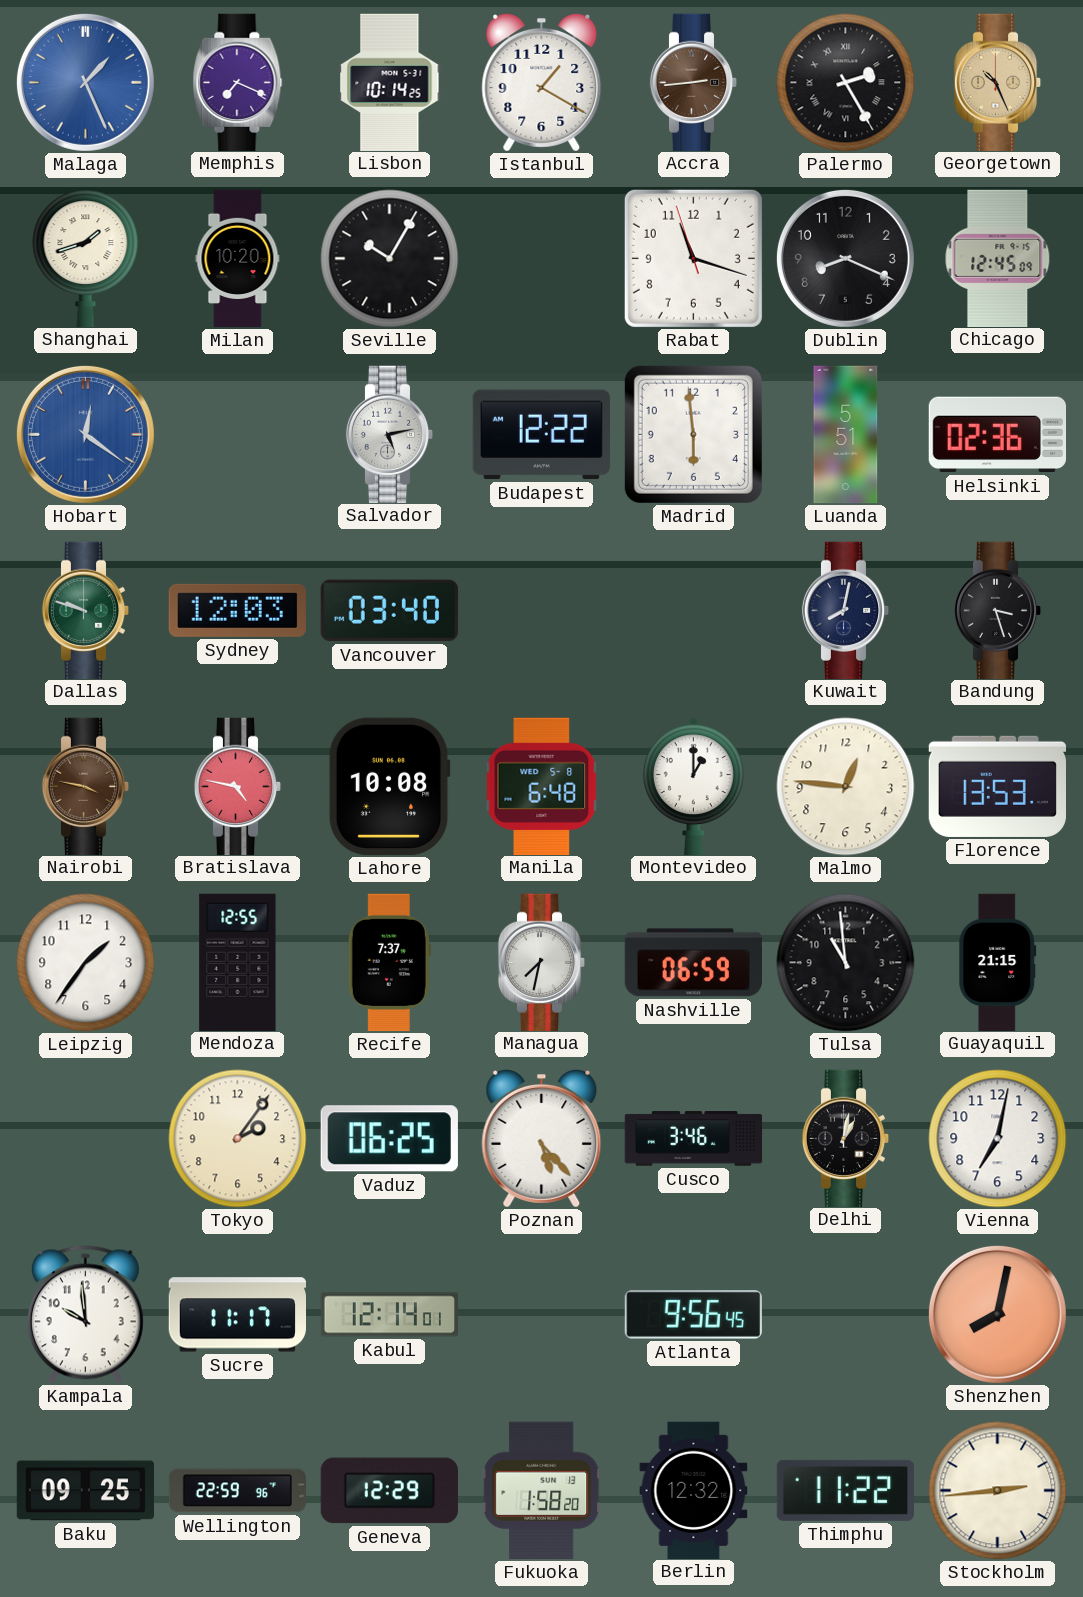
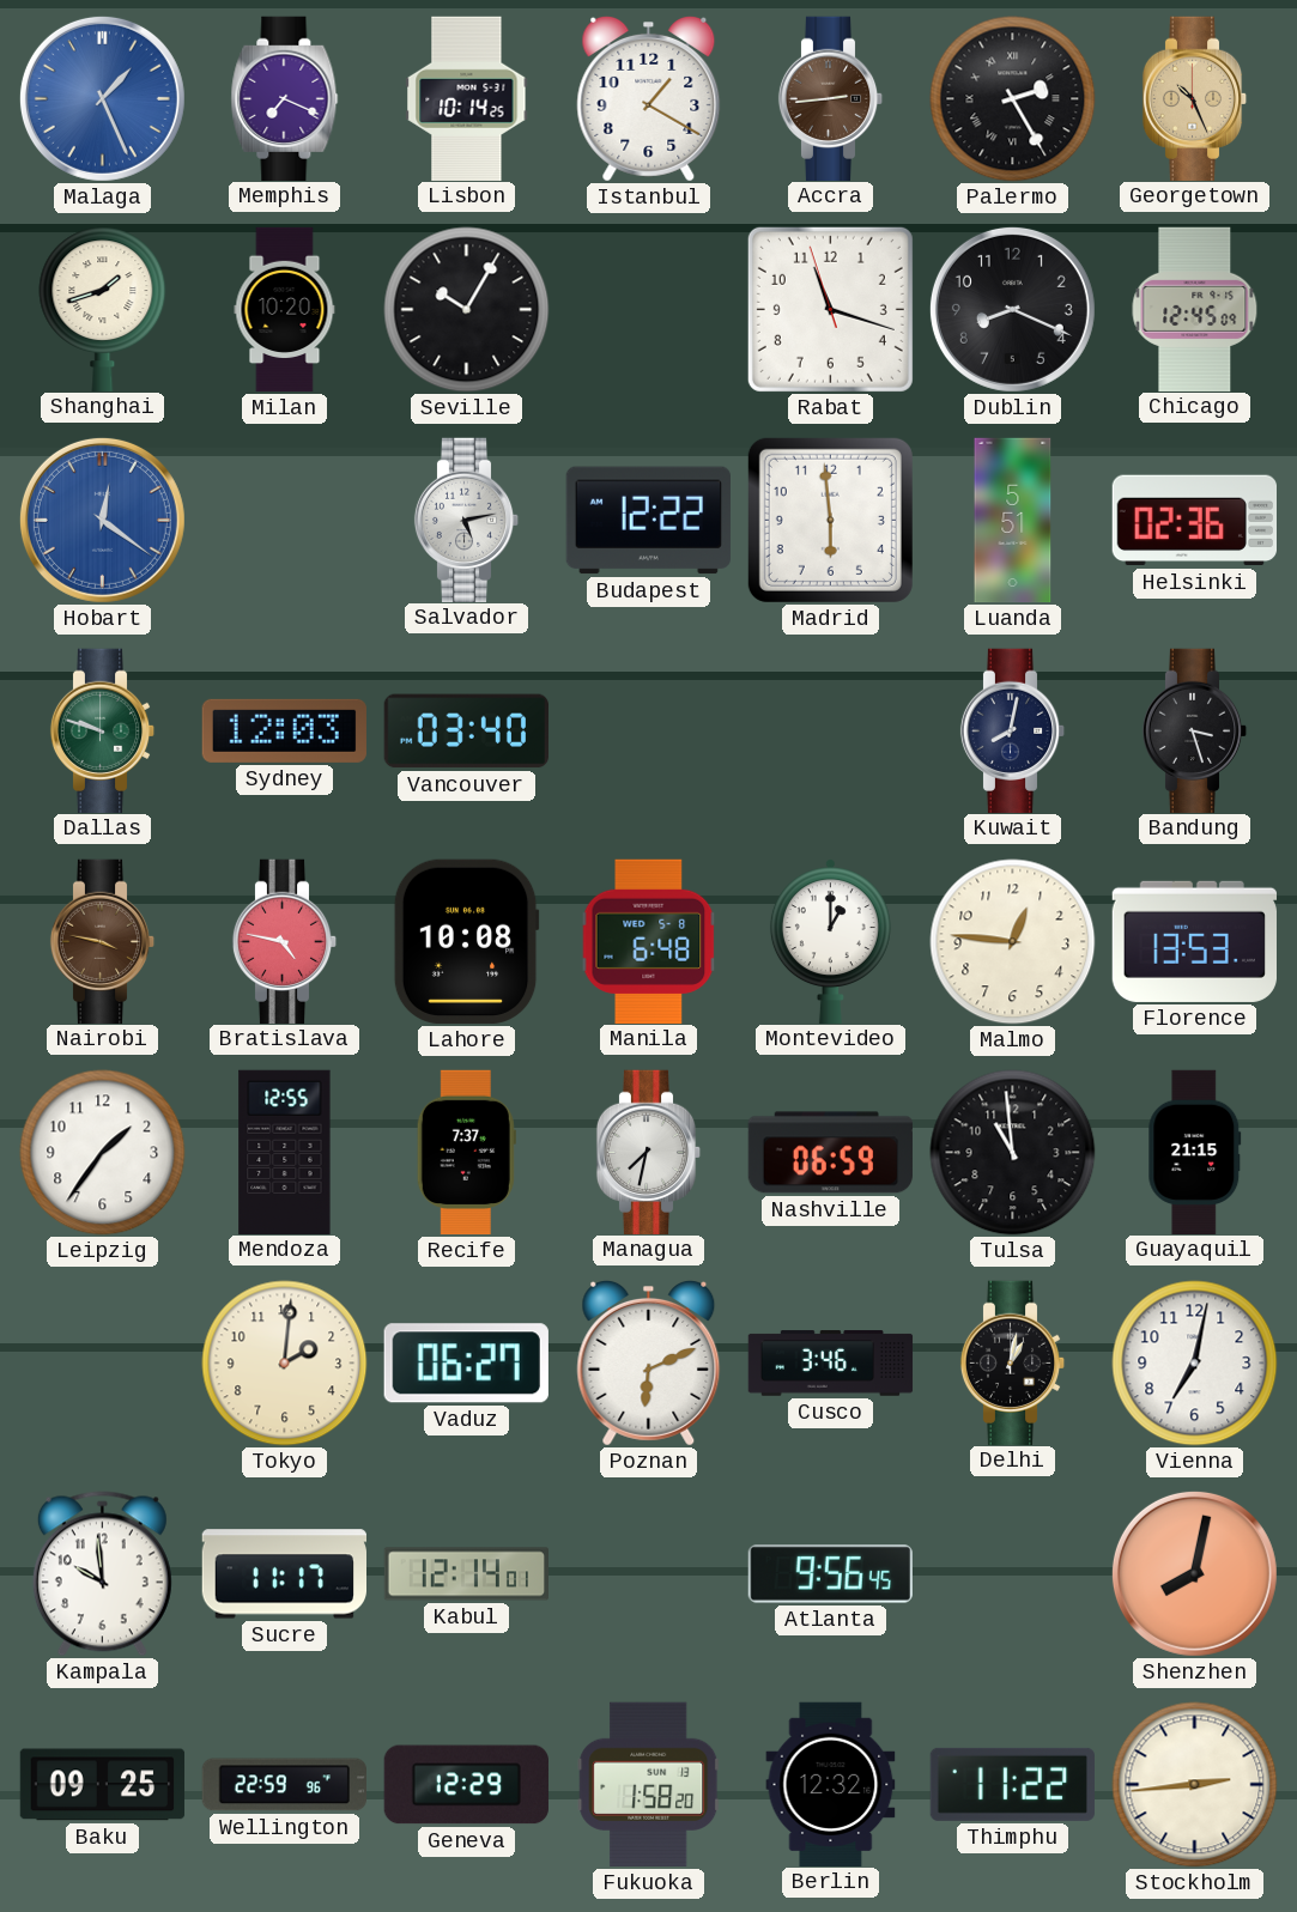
Tokyo: 2:06 -> 2:01
Vaduz: 06:25 -> 06:27
Poznan: 5:23 -> 6:11
